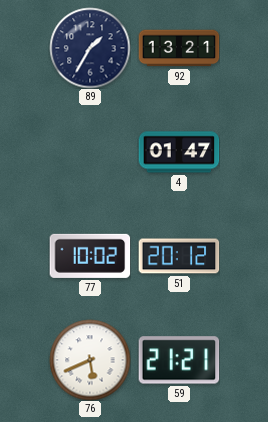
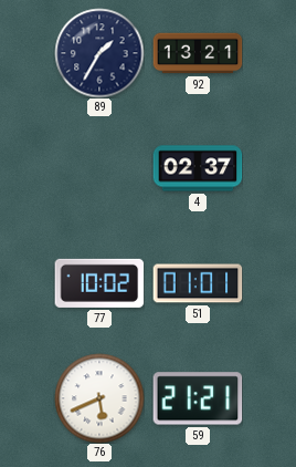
4: 01:47 -> 02:37
51: 20:12 -> 01:01
